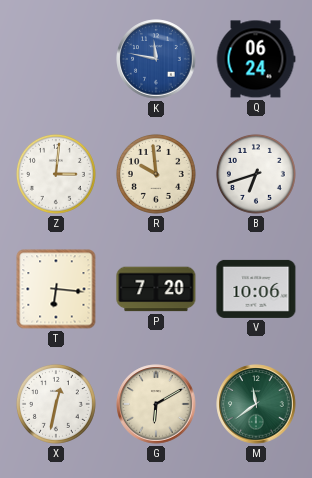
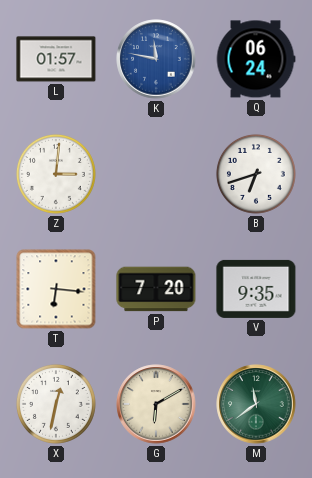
L: none -> 01:57
R: 9:59 -> none
V: 10:06 -> 9:35
